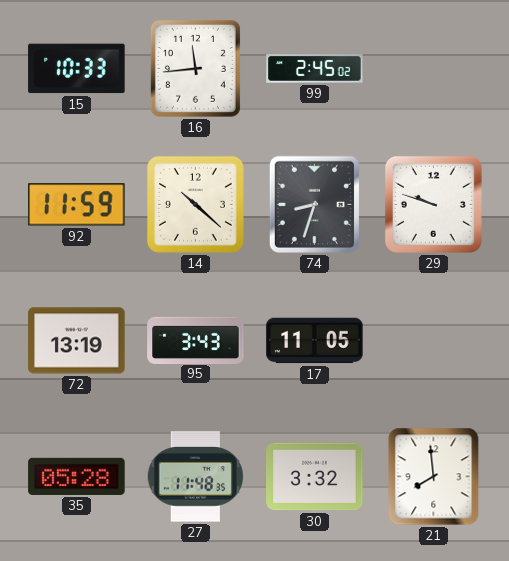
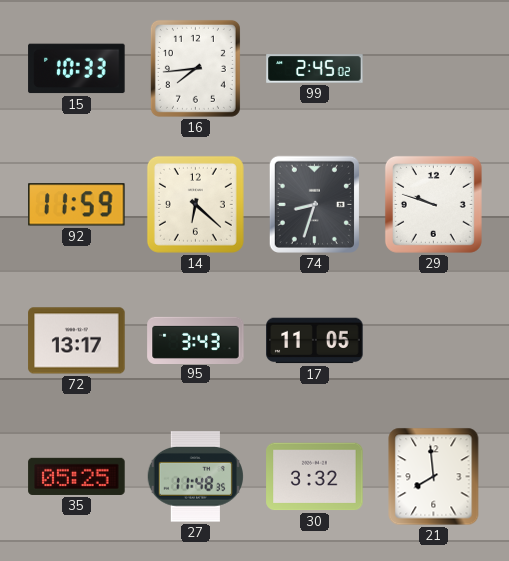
16: 11:44 -> 7:44
14: 10:22 -> 6:22
72: 13:19 -> 13:17
35: 05:28 -> 05:25
